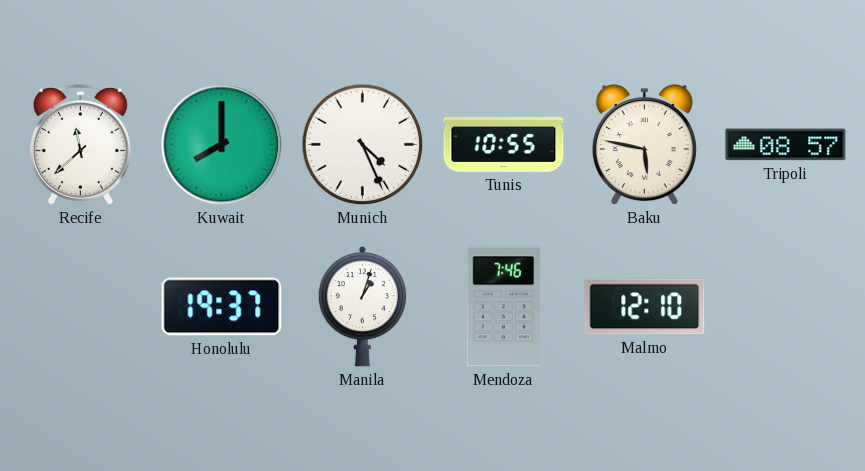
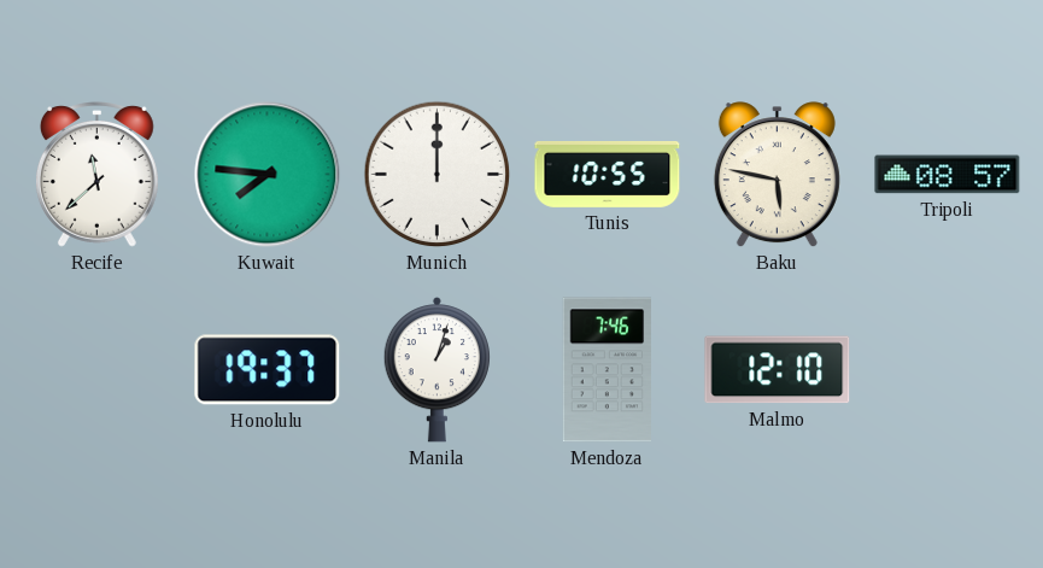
Kuwait: 8:00 -> 7:46
Munich: 4:26 -> 12:00
